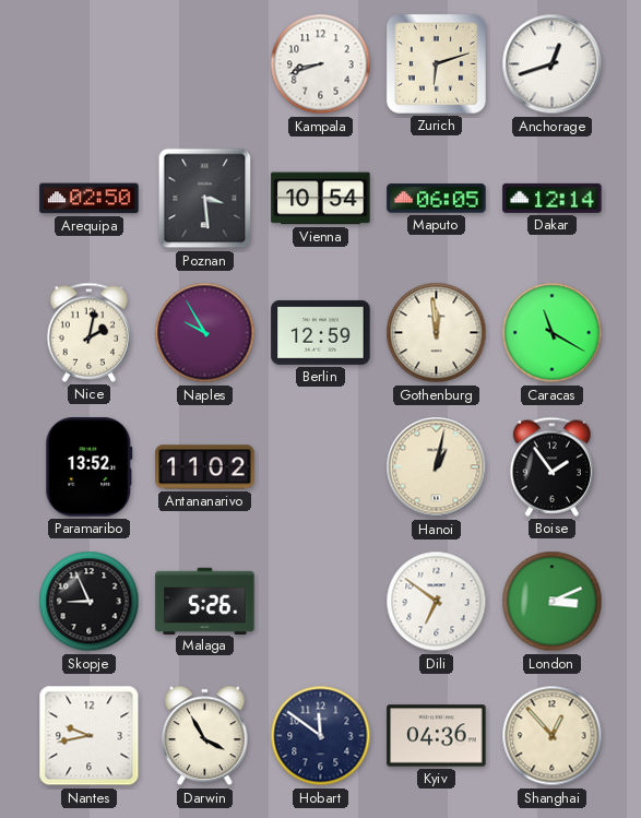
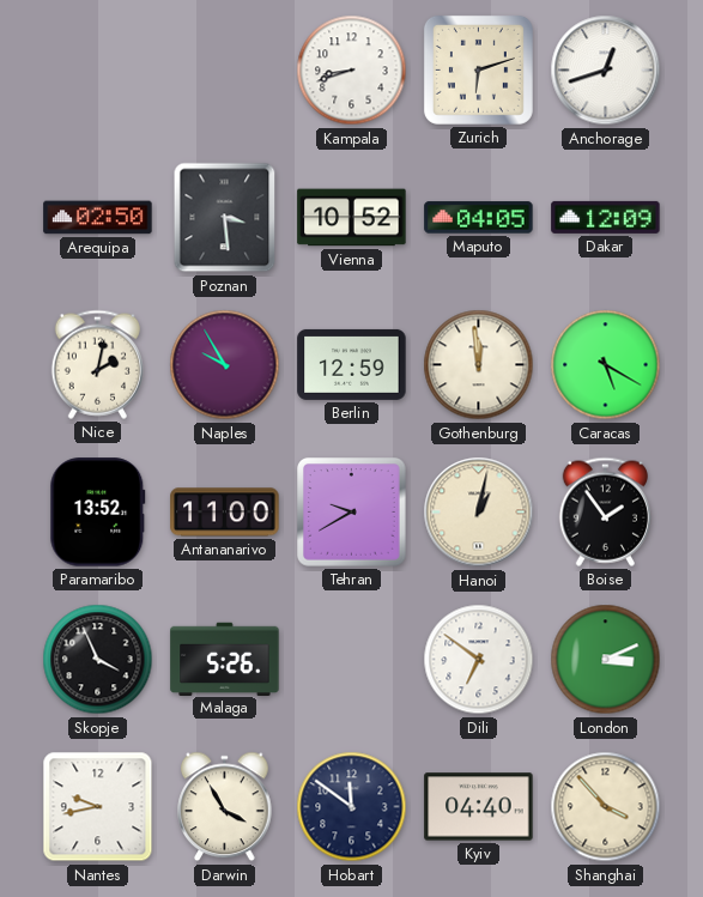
Vienna: 10:54 -> 10:52
Maputo: 06:05 -> 04:05
Dakar: 12:14 -> 12:09
Caracas: 11:20 -> 5:20
Antananarivo: 11:02 -> 11:00
Tehran: none -> 9:40
Skopje: 8:56 -> 3:56
Kyiv: 04:36 -> 04:40
Shanghai: 12:53 -> 3:53
